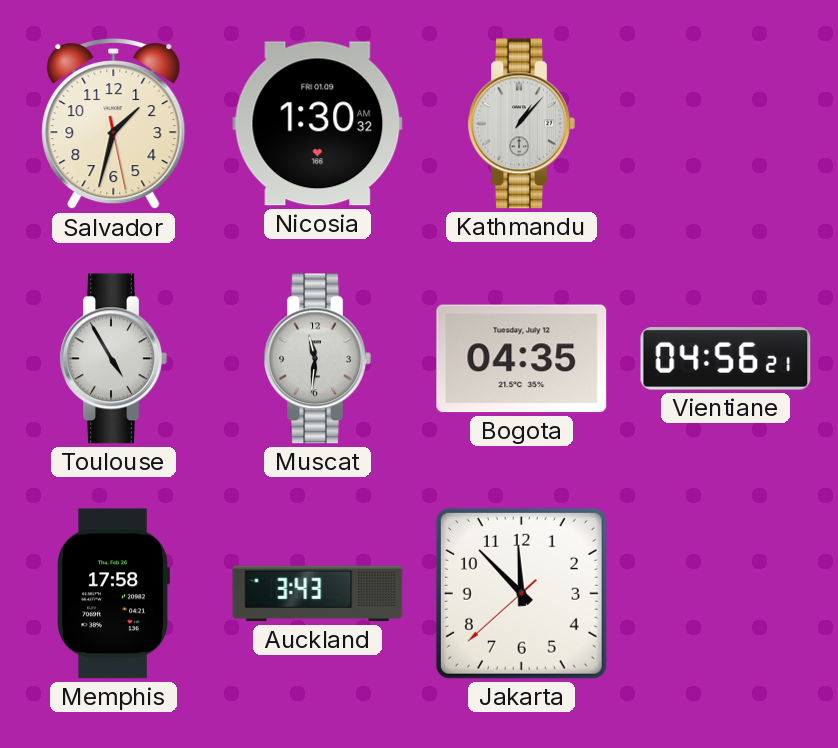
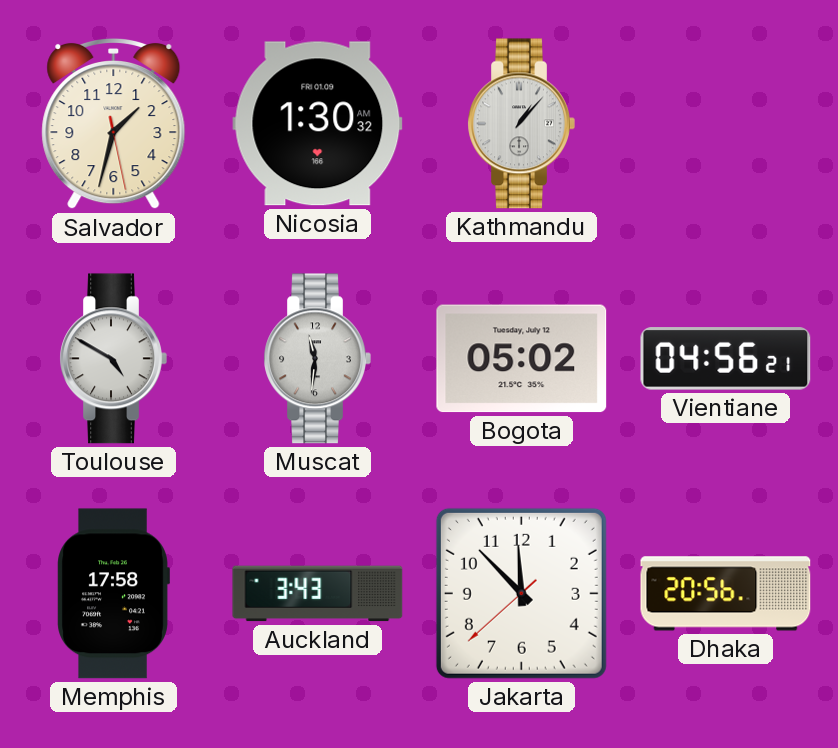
Toulouse: 4:55 -> 4:50
Bogota: 04:35 -> 05:02
Dhaka: none -> 20:56
